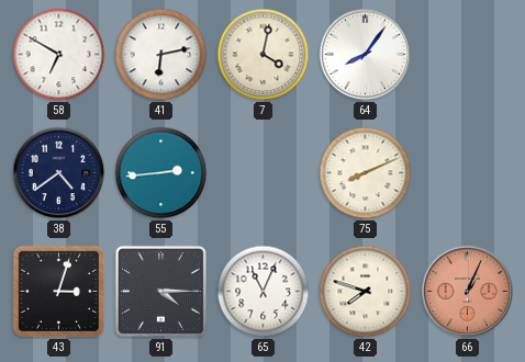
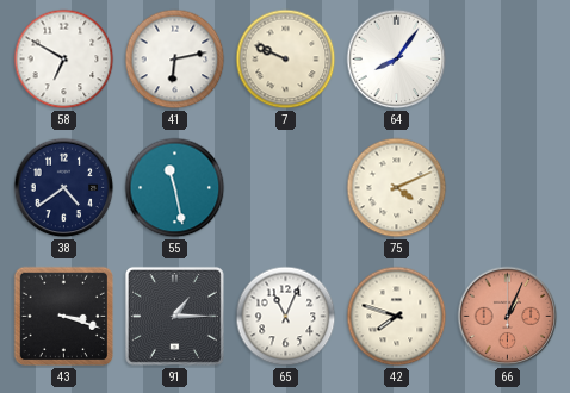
7: 4:02 -> 9:49
55: 2:44 -> 11:28
75: 8:11 -> 4:11
43: 3:03 -> 3:18
91: 4:15 -> 1:15
